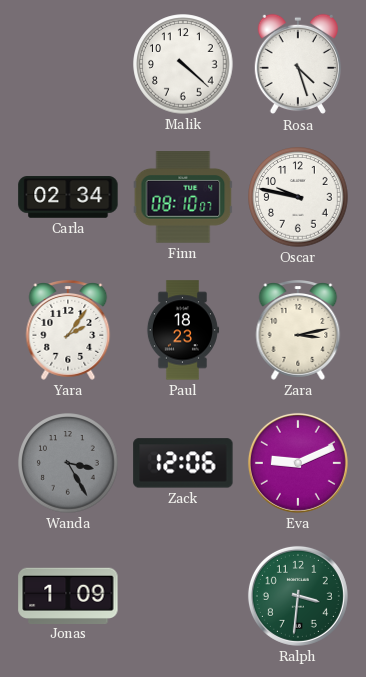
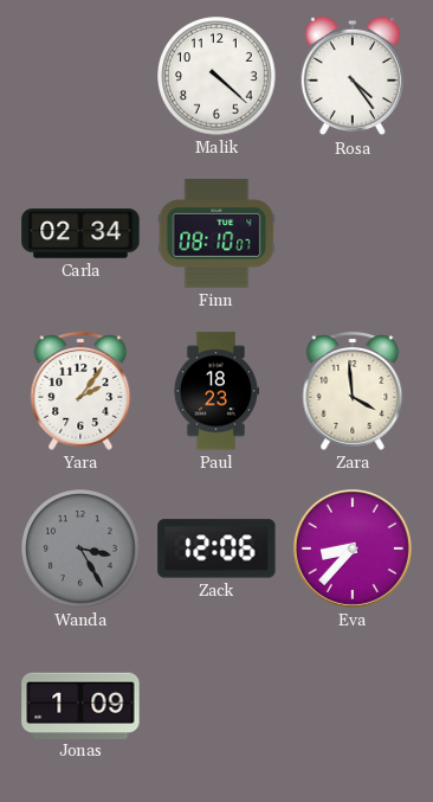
Rosa: 4:27 -> 4:24
Oscar: 9:47 -> none
Zara: 3:13 -> 3:59
Eva: 9:11 -> 8:37
Ralph: 3:31 -> none
